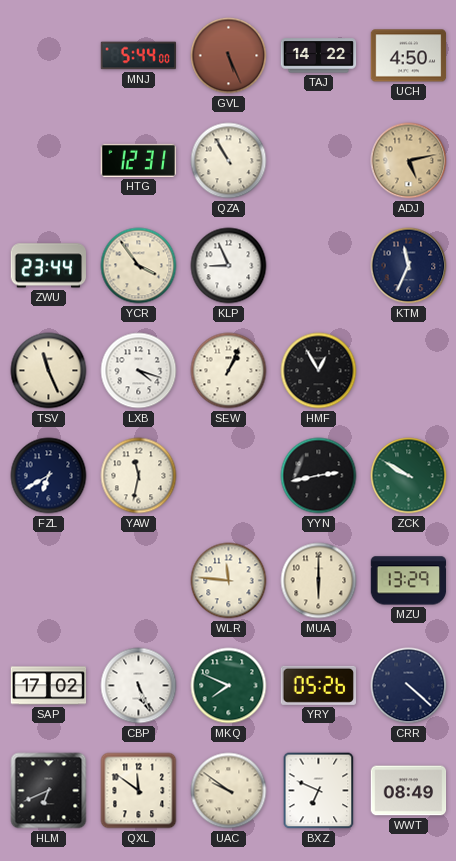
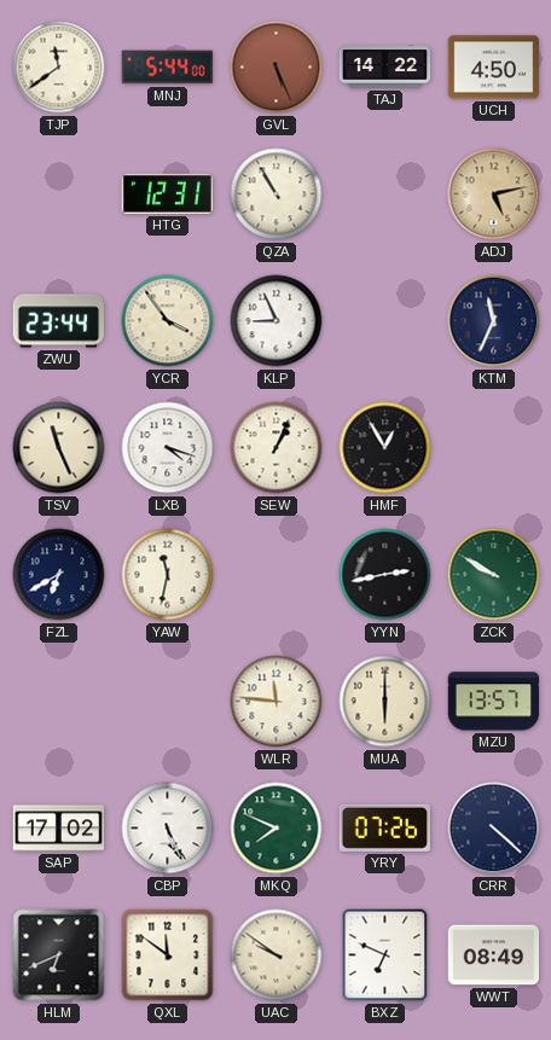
TJP: none -> 11:39
MZU: 13:29 -> 13:57
YRY: 05:26 -> 07:26
